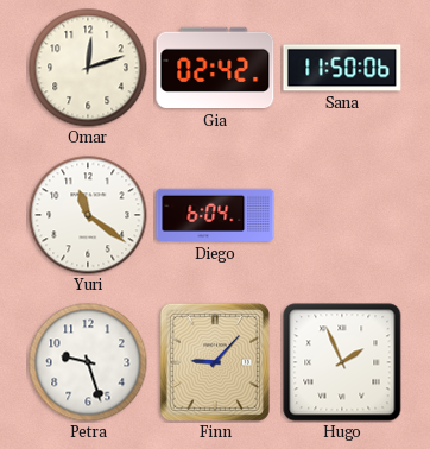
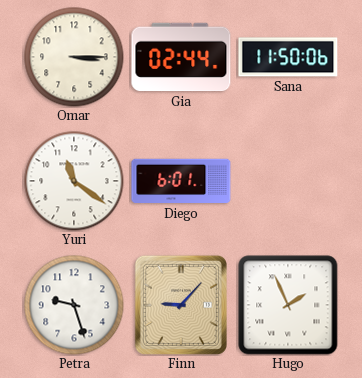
Omar: 12:12 -> 3:15
Gia: 02:42 -> 02:44
Diego: 6:04 -> 6:01
